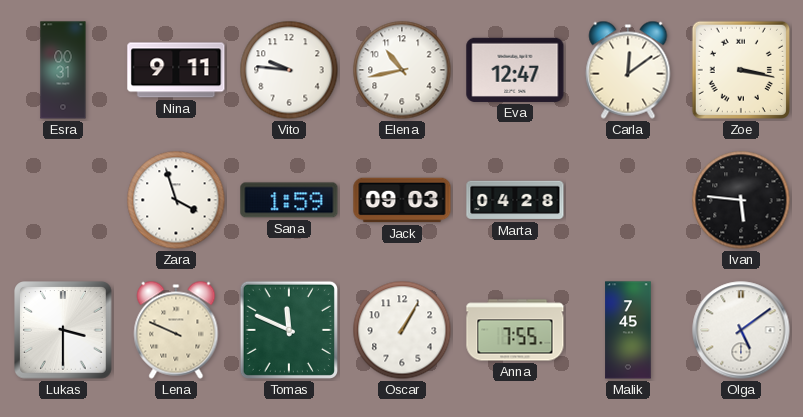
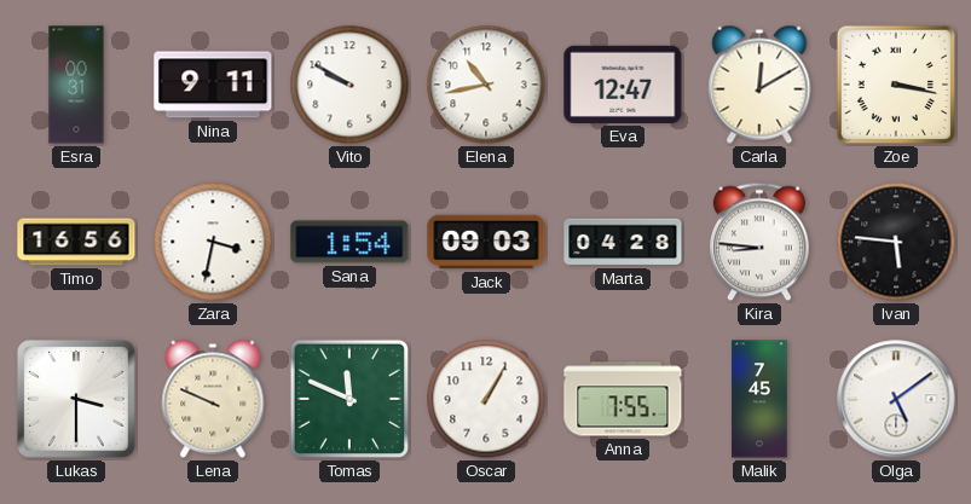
Vito: 9:46 -> 9:50
Carla: 12:09 -> 12:10
Timo: none -> 16:56
Zara: 3:57 -> 3:32
Sana: 1:59 -> 1:54
Kira: none -> 8:46
